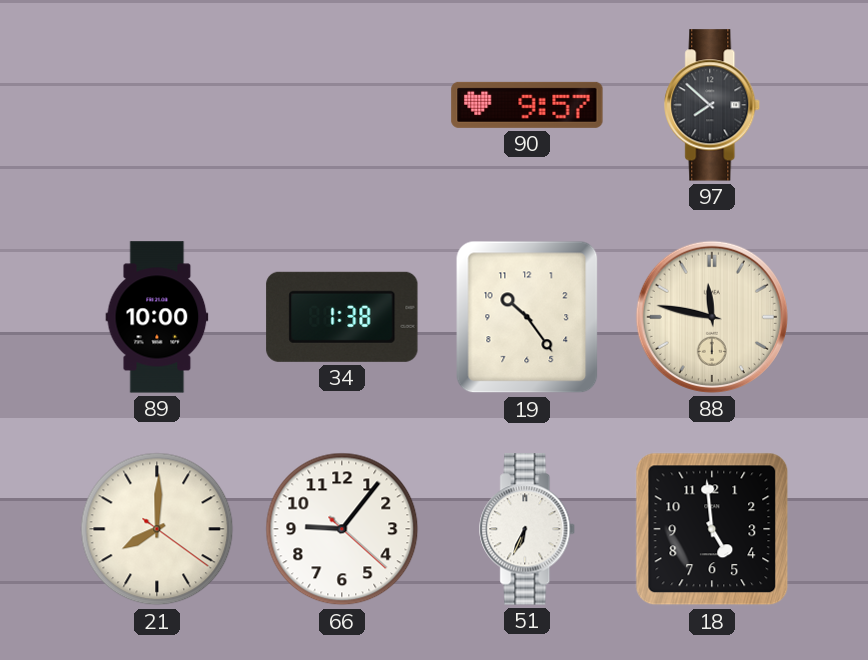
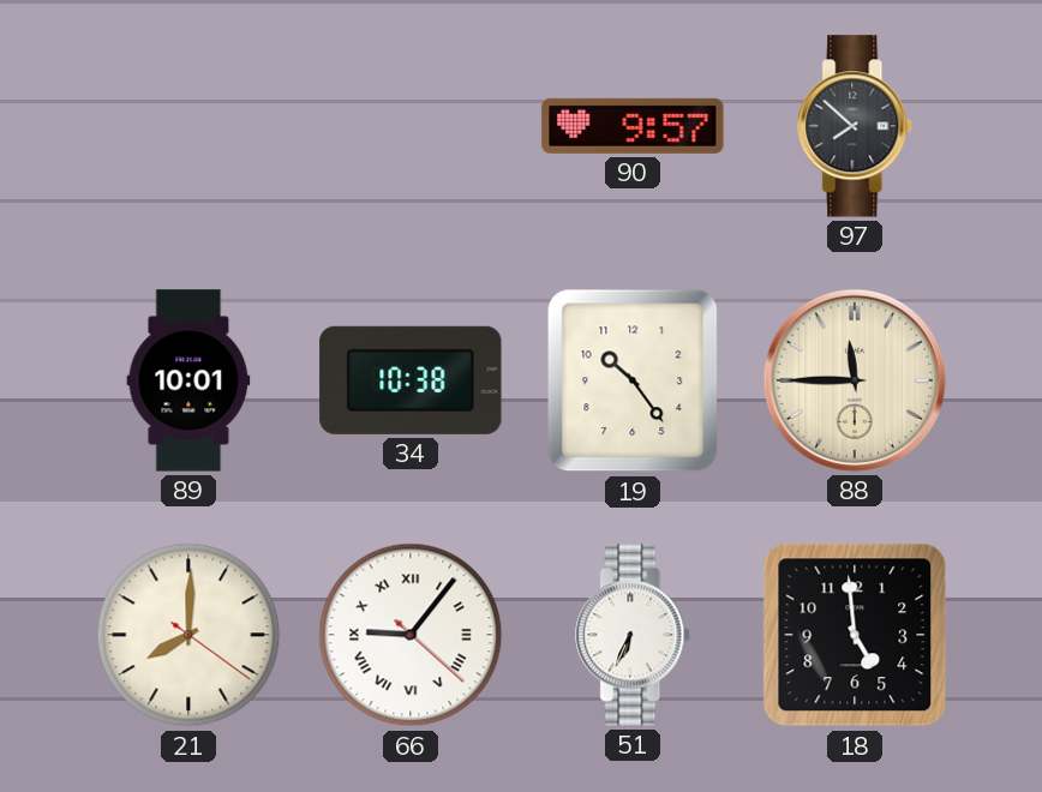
89: 10:00 -> 10:01
34: 1:38 -> 10:38
88: 11:47 -> 11:45
66 numerals: Arabic -> Roman
